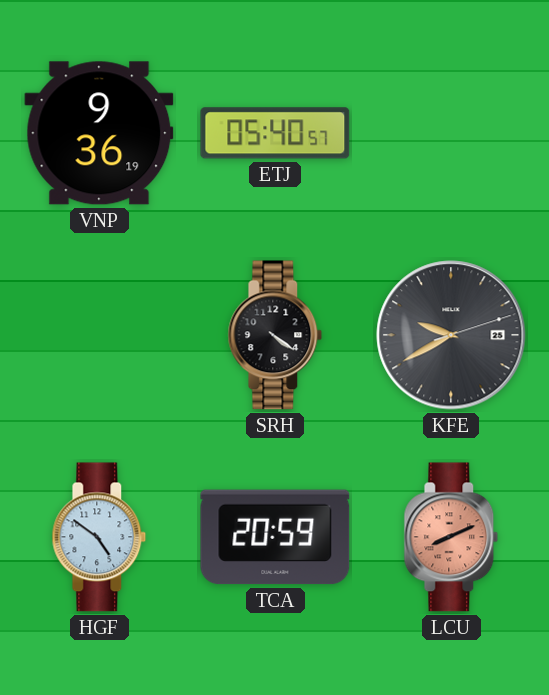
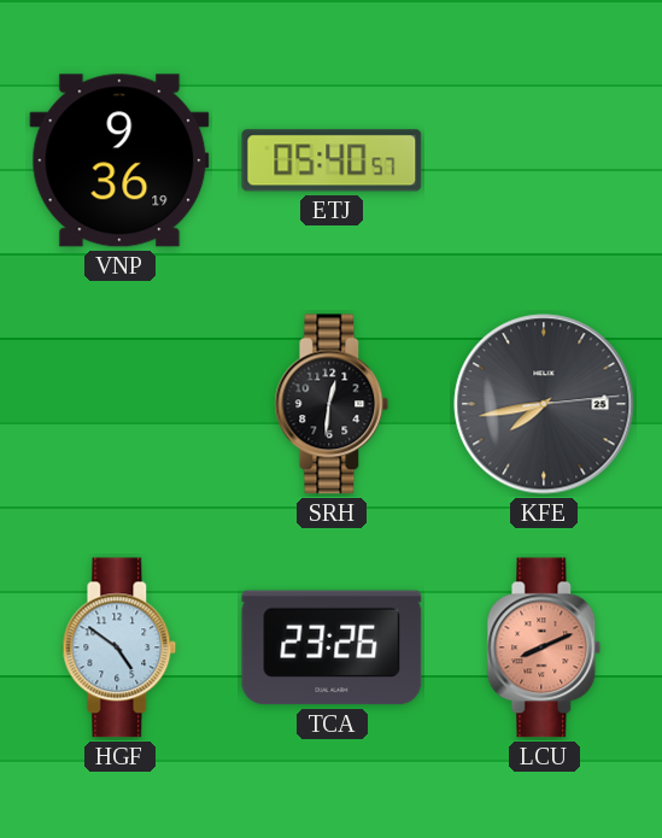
SRH: 4:21 -> 12:31
KFE: 9:40 -> 7:43
TCA: 20:59 -> 23:26
